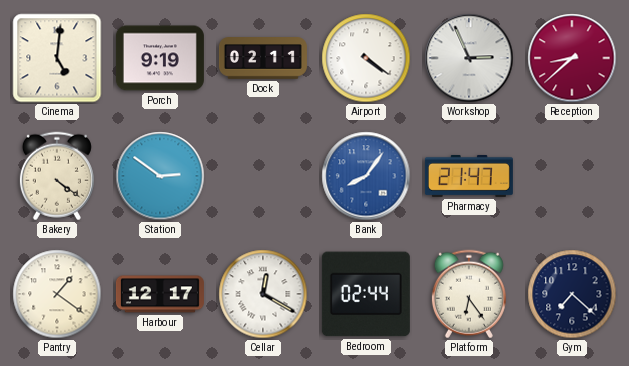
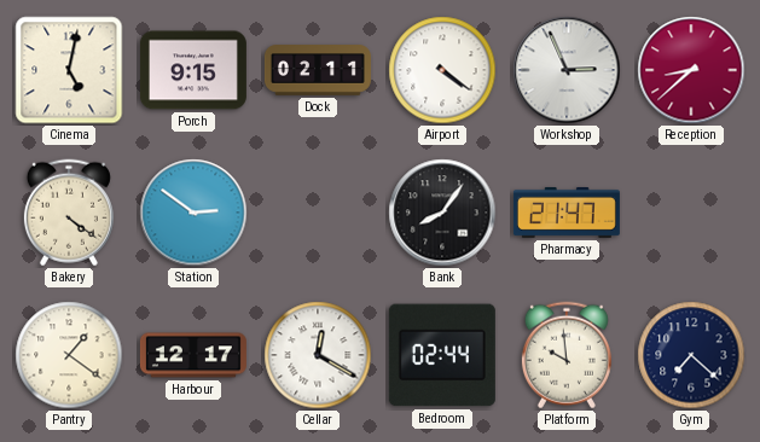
Cinema: 5:01 -> 5:02
Porch: 9:19 -> 9:15
Bank dial: blue -> black
Platform: 6:24 -> 9:59
